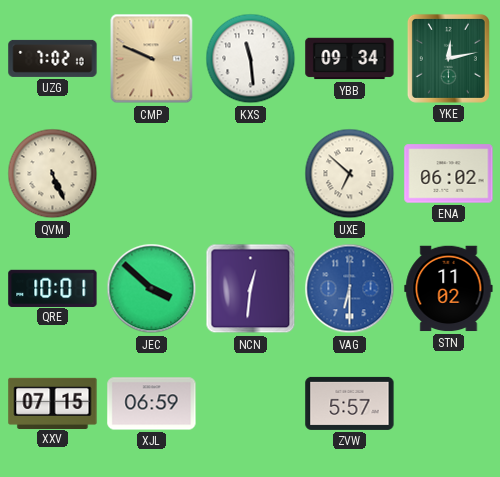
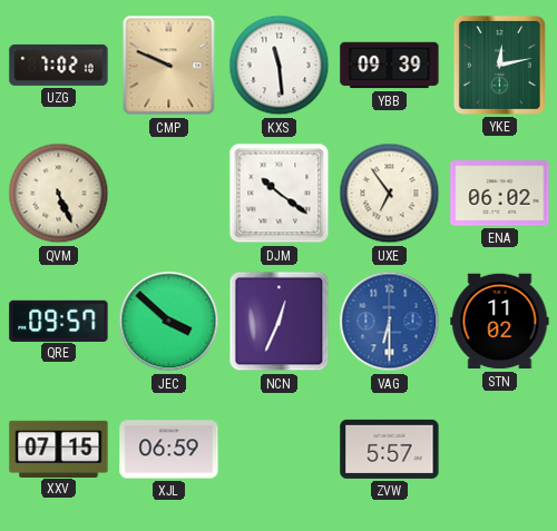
YBB: 09:34 -> 09:39
DJM: none -> 10:21
UXE: 6:52 -> 6:54
QRE: 10:01 -> 09:57
NCN: 12:31 -> 12:34
